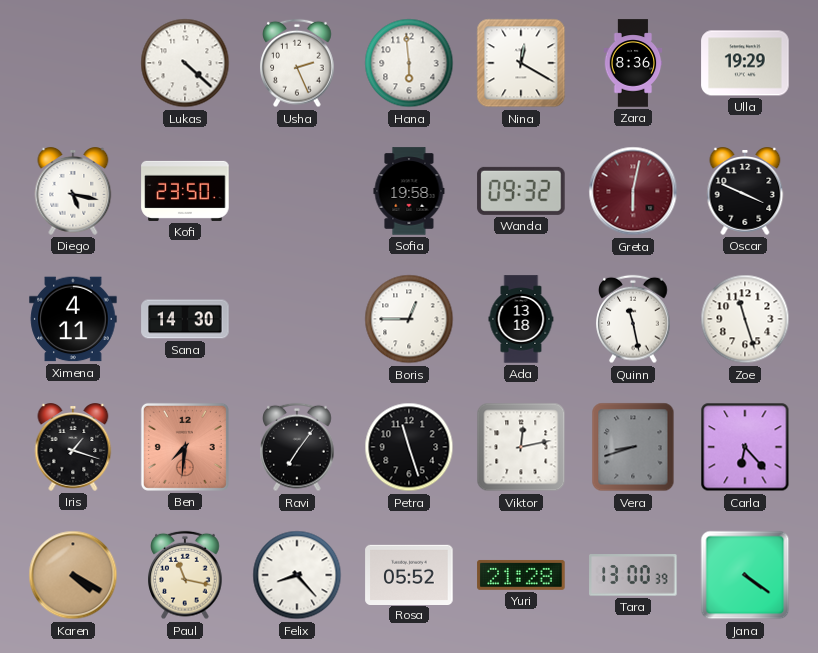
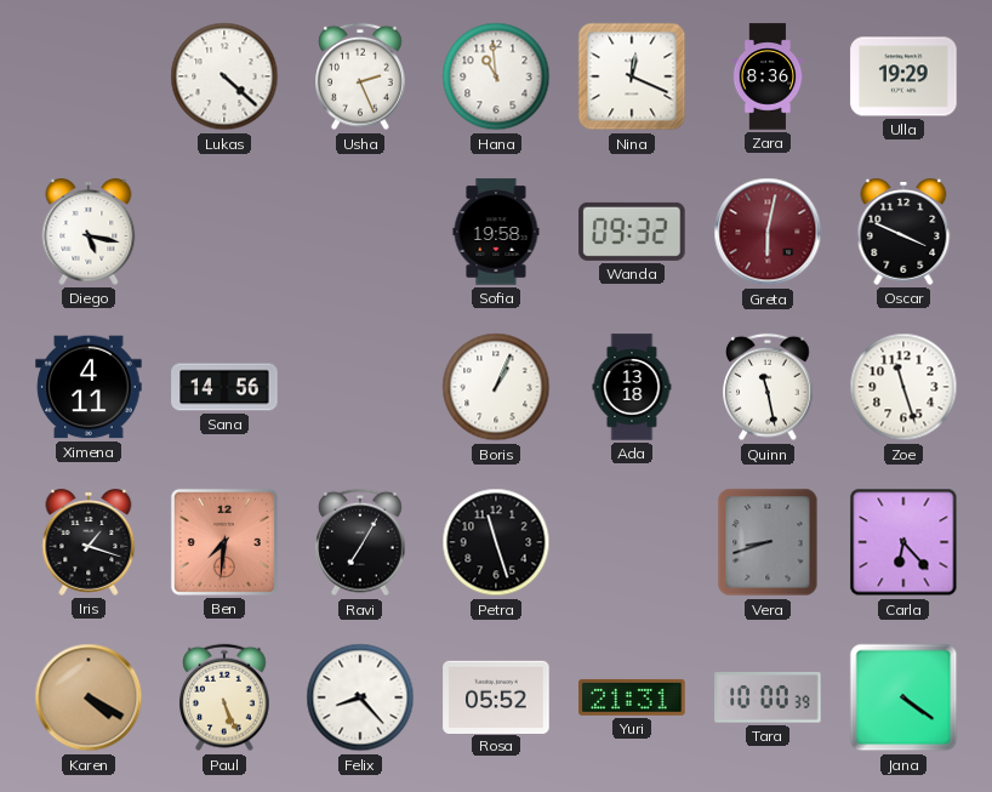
Hana: 5:59 -> 10:59
Nina: 12:20 -> 12:19
Kofi: 23:50 -> none
Sana: 14:30 -> 14:56
Boris: 12:45 -> 1:04
Ravi: 7:06 -> 7:05
Viktor: 12:13 -> none
Paul: 11:17 -> 5:26
Yuri: 21:28 -> 21:31
Tara: 13:00 -> 10:00
